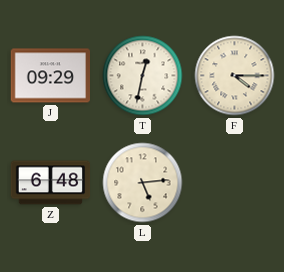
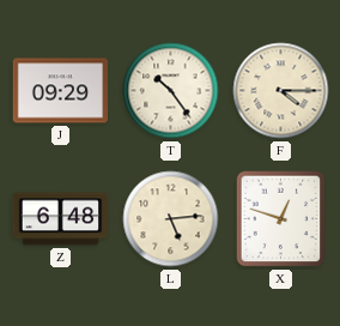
T: 12:32 -> 10:24
X: none -> 12:48
